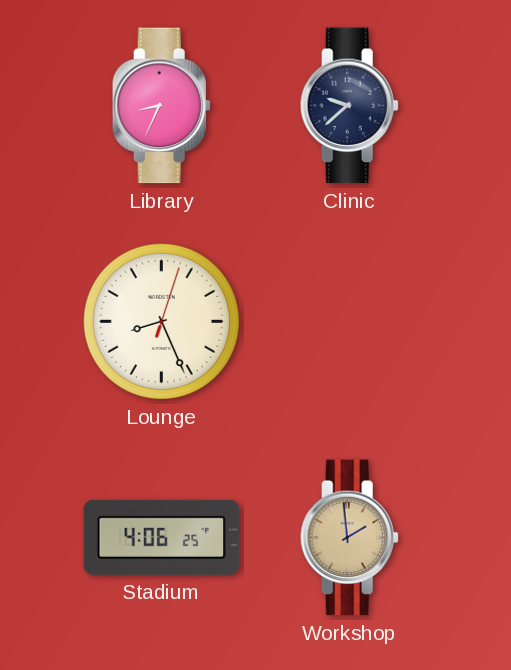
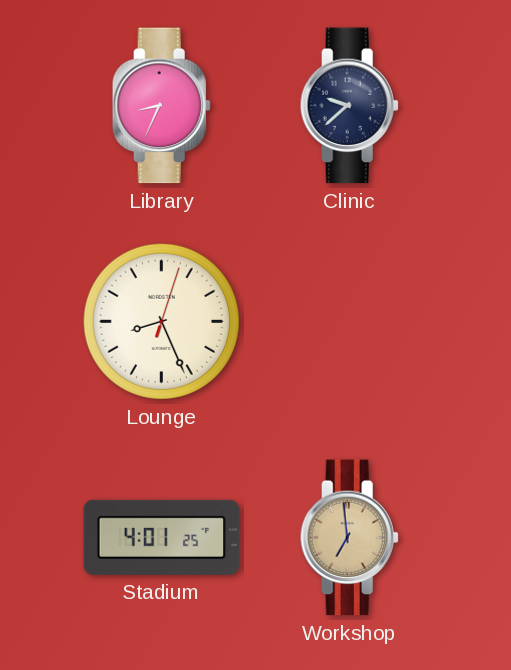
Stadium: 4:06 -> 4:01
Workshop: 1:59 -> 6:59
